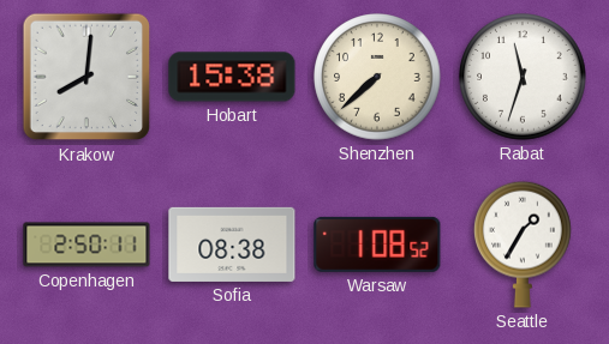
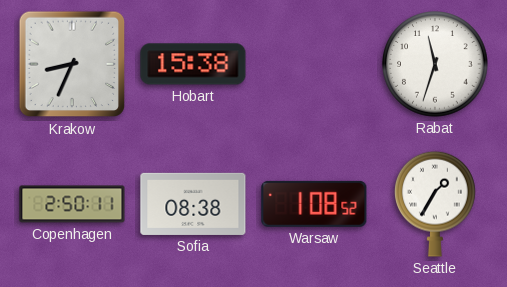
Krakow: 8:01 -> 8:34
Shenzhen: 7:38 -> none
